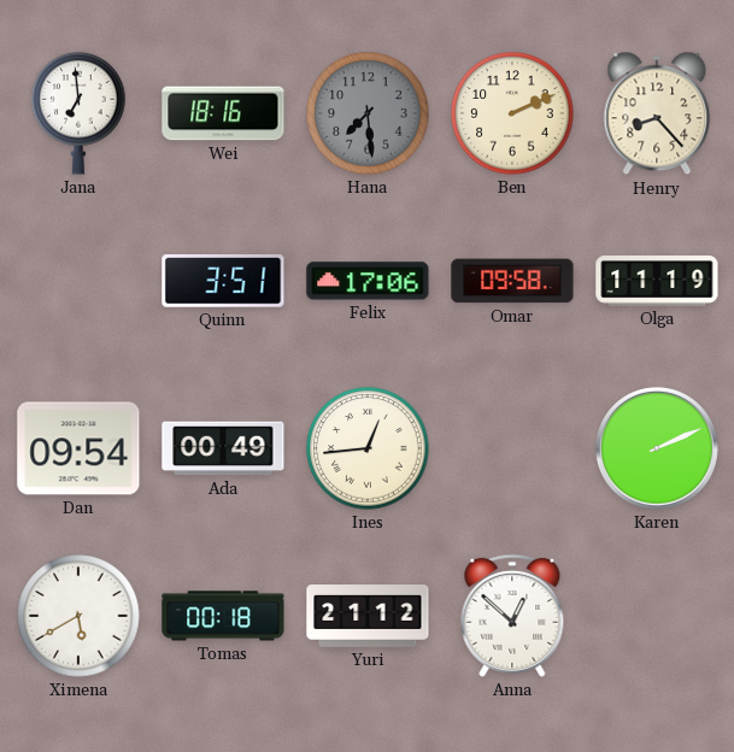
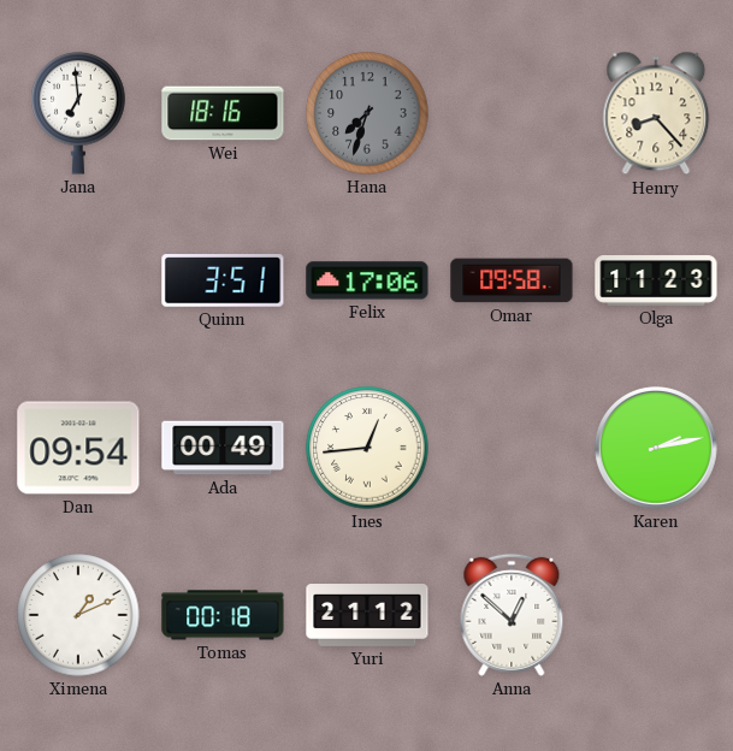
Hana: 7:29 -> 7:33
Ben: 2:11 -> none
Olga: 11:19 -> 11:23
Karen: 2:11 -> 2:13
Ximena: 5:40 -> 1:11
